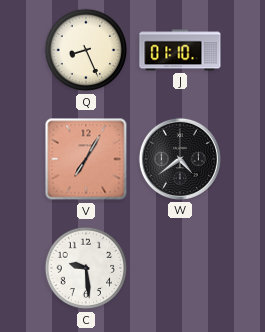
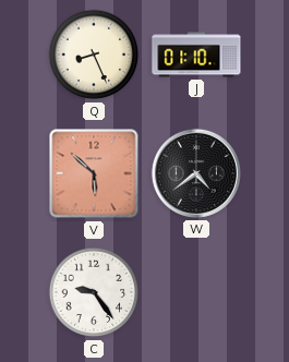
V: 7:05 -> 5:52
C: 9:29 -> 9:24
